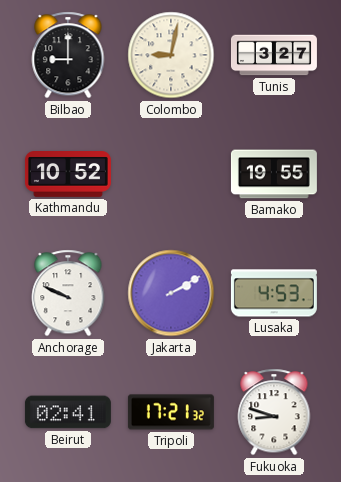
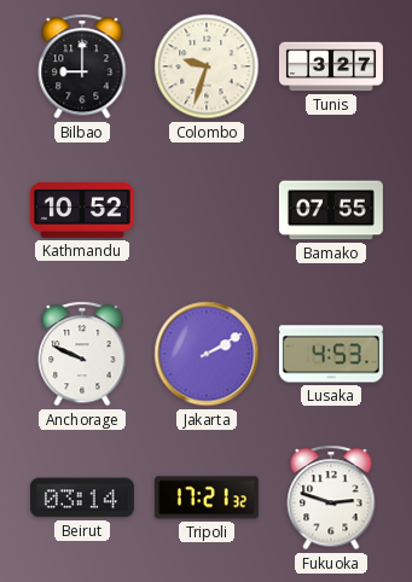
Colombo: 9:02 -> 9:33
Bamako: 19:55 -> 07:55
Beirut: 02:41 -> 03:14
Fukuoka: 8:48 -> 2:48
